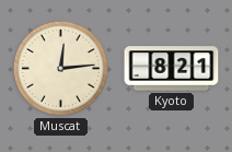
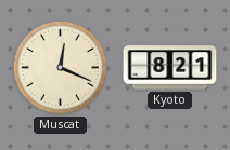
Muscat: 12:14 -> 12:19
